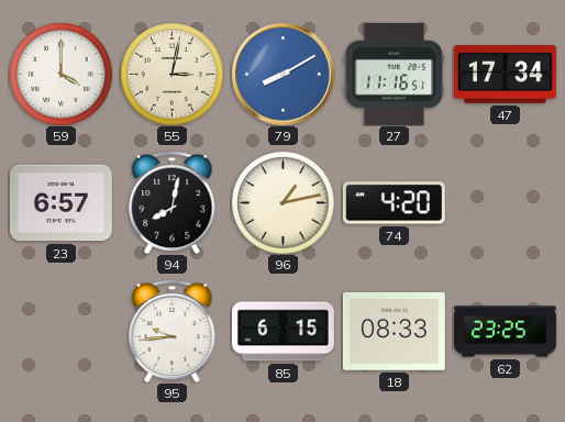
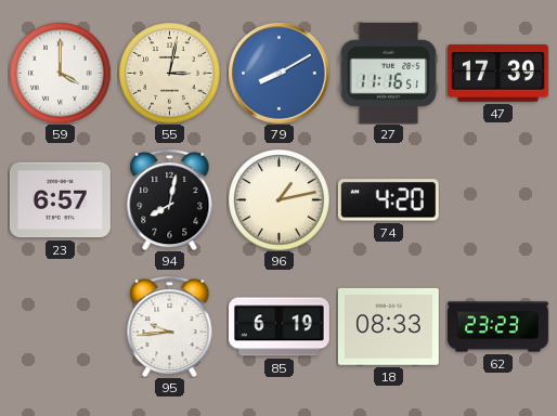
47: 17:34 -> 17:39
85: 6:15 -> 6:19
62: 23:25 -> 23:23
